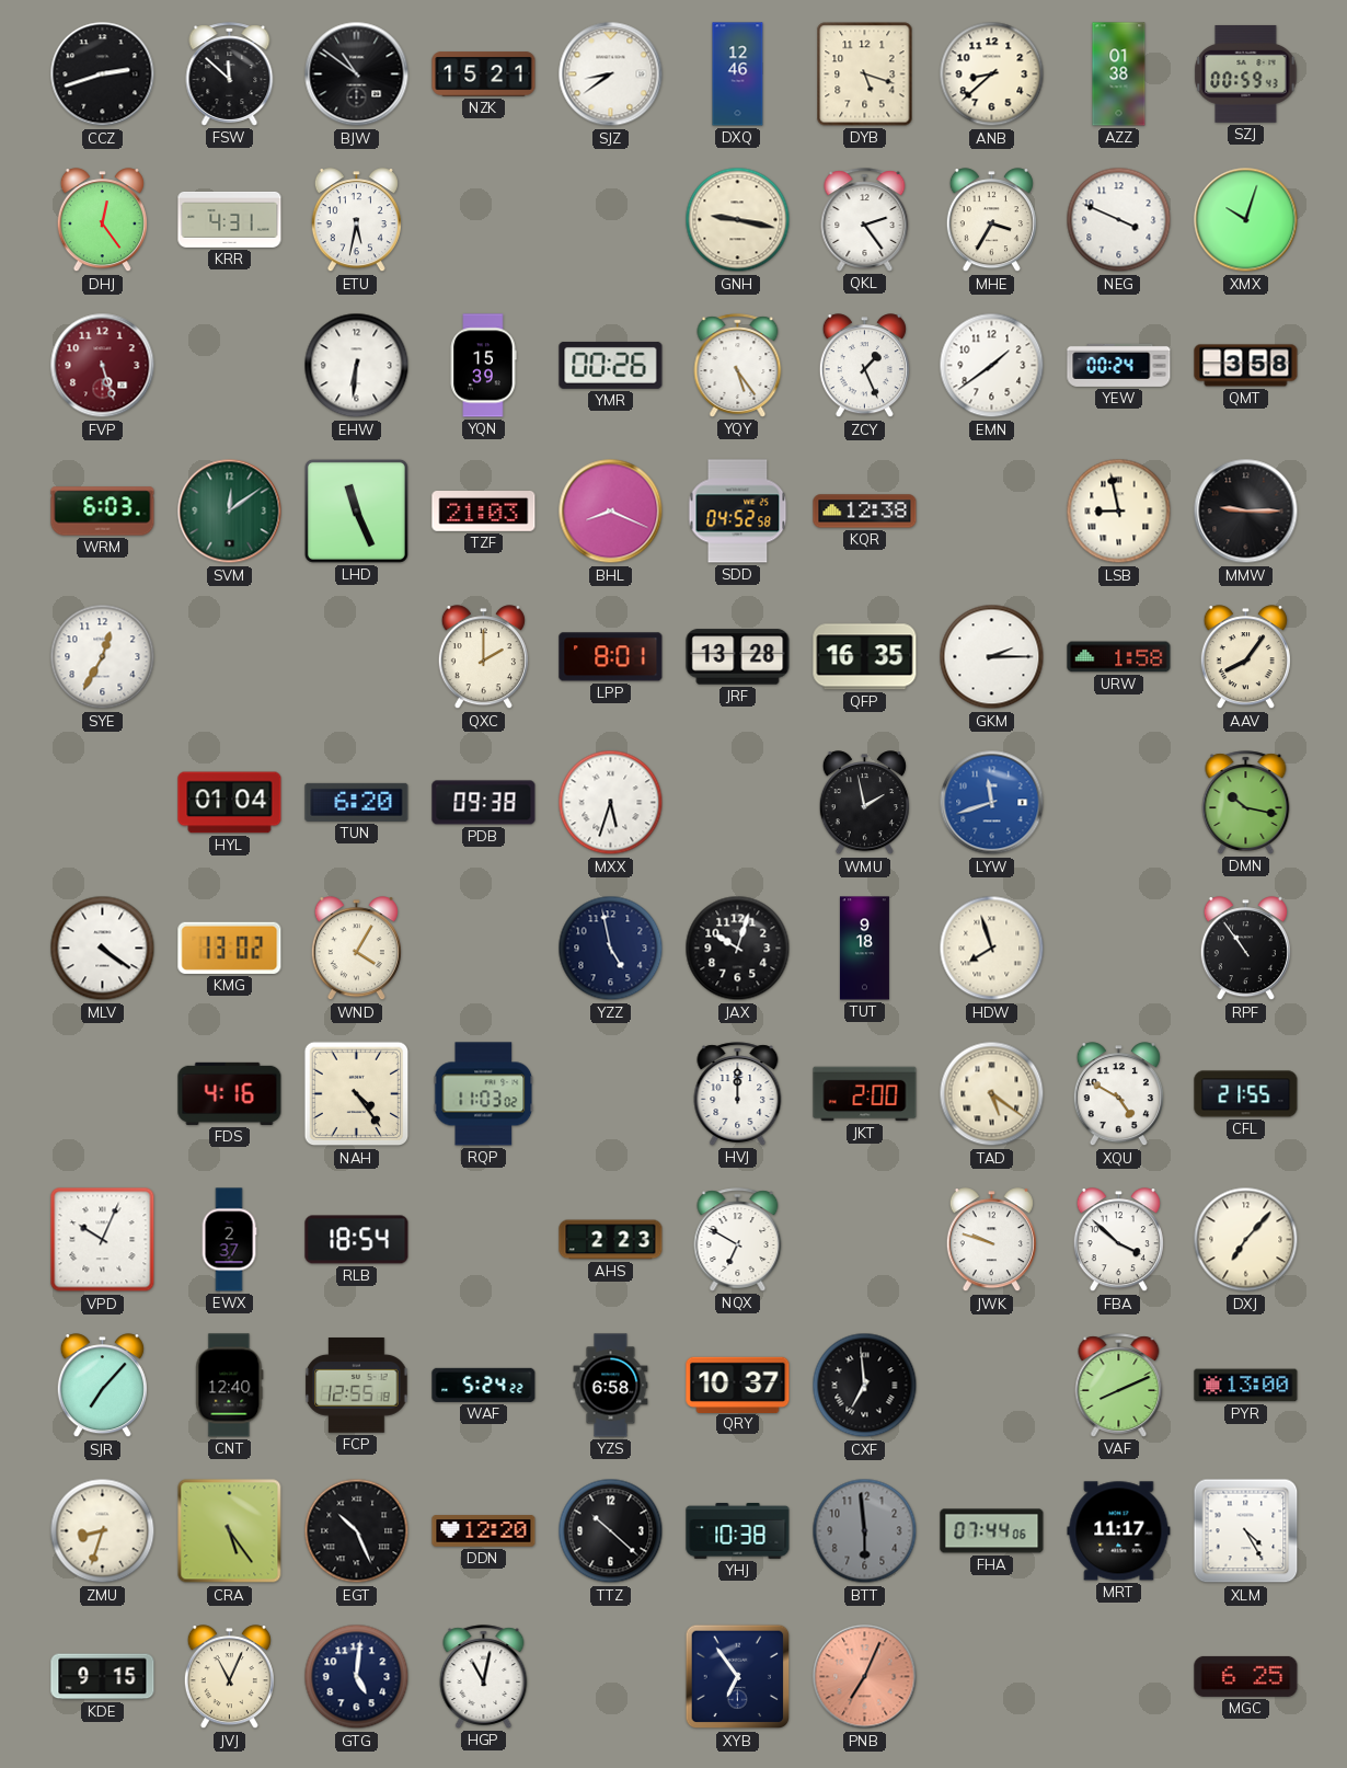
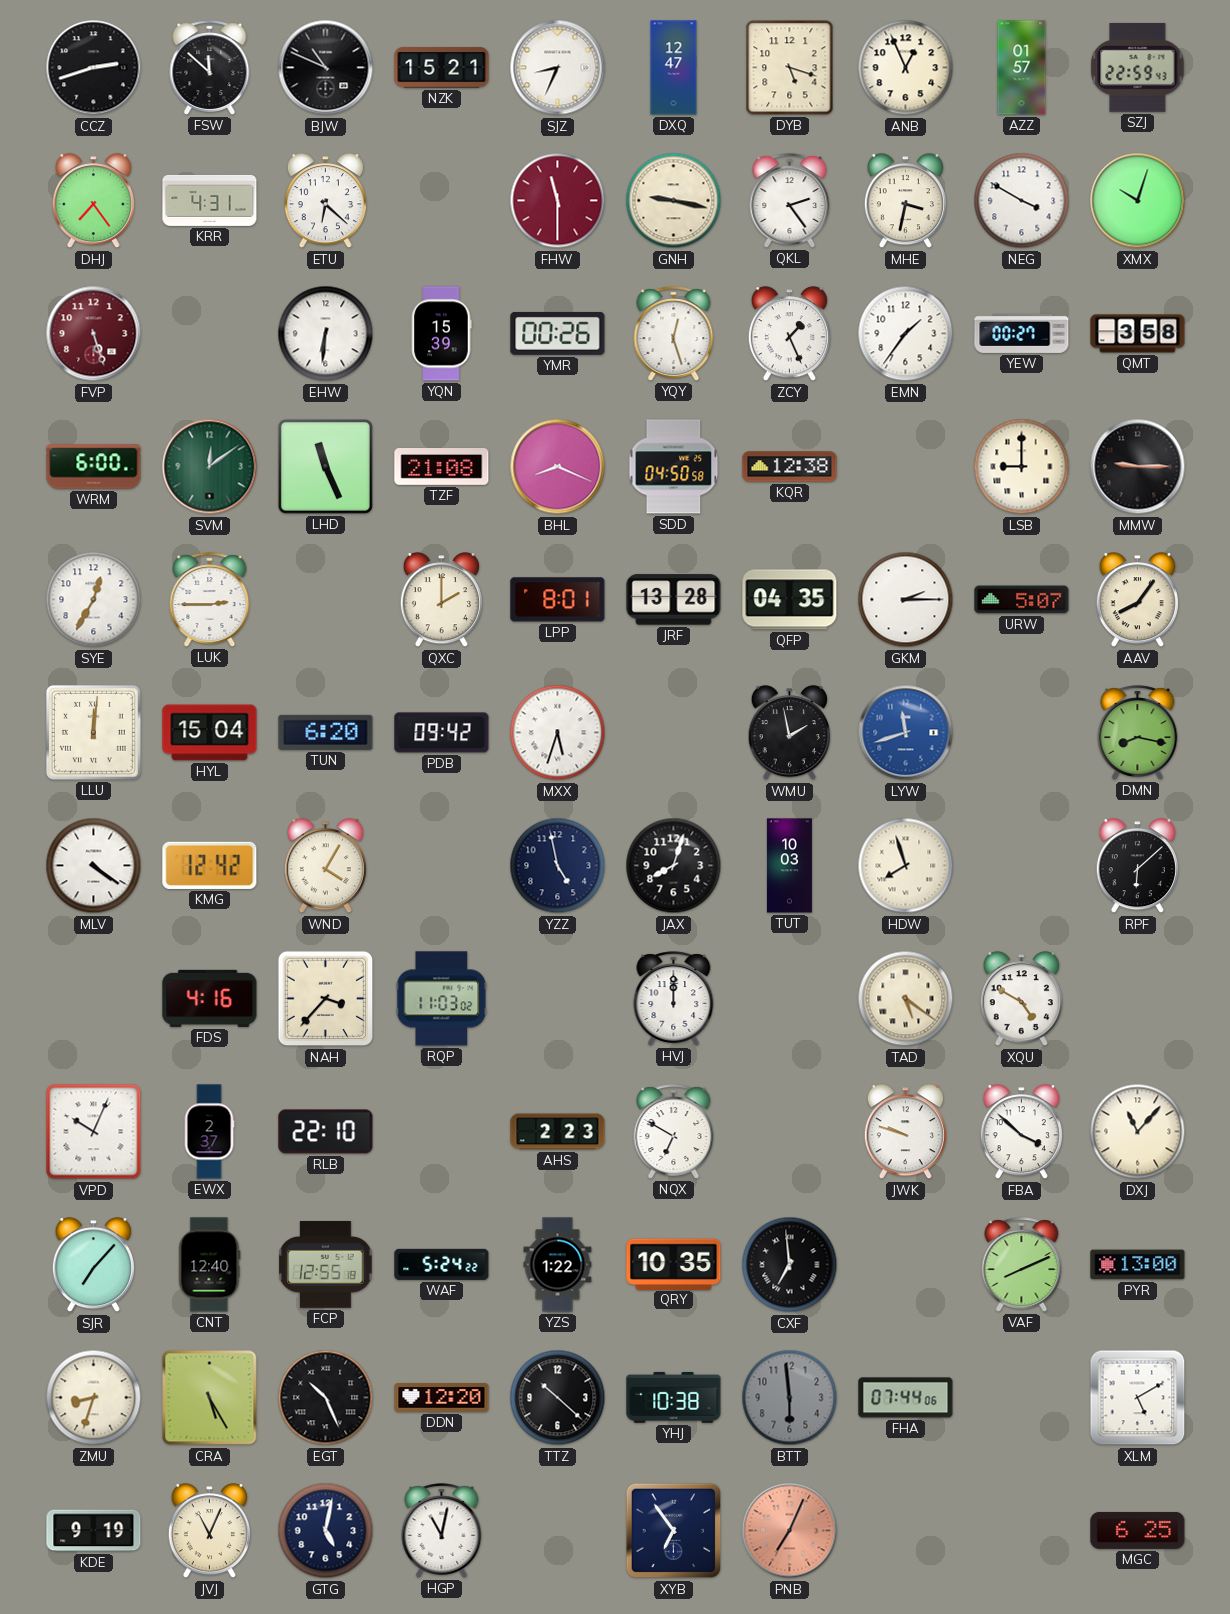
BJW: 10:51 -> 10:49
SJZ: 8:39 -> 8:34
DXQ: 12:46 -> 12:47
ANB: 8:38 -> 12:56
AZZ: 01:38 -> 01:57
SZJ: 00:59 -> 22:59
DHJ: 12:24 -> 7:24
ETU: 5:32 -> 6:22
FHW: none -> 11:30
MHE: 3:35 -> 3:32
NEG: 3:49 -> 3:50
YQY: 5:24 -> 12:27
EMN: 1:39 -> 1:36
YEW: 00:24 -> 00:27
WRM: 6:03 -> 6:00
TZF: 21:03 -> 21:08
SDD: 04:52 -> 04:50
LSB: 8:58 -> 9:00
LUK: none -> 2:45
QFP: 16:35 -> 04:35
URW: 1:58 -> 5:07
LLU: none -> 12:01
HYL: 01:04 -> 15:04
PDB: 09:38 -> 09:42
DMN: 10:17 -> 8:17
KMG: 13:02 -> 12:42
JAX: 10:03 -> 8:03
TUT: 9:18 -> 10:03
RPF: 10:54 -> 6:08
NAH: 4:24 -> 3:37
JKT: 2:00 -> none
CFL: 21:55 -> none
RLB: 18:54 -> 22:10
DXJ: 7:07 -> 11:07
YZS: 6:58 -> 1:22
QRY: 10:37 -> 10:35
CRA: 5:24 -> 5:25
MRT: 11:17 -> none
XLM: 4:25 -> 5:10
KDE: 9:15 -> 9:19
GTG: 5:01 -> 5:02
